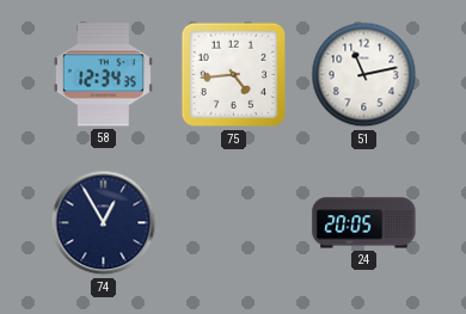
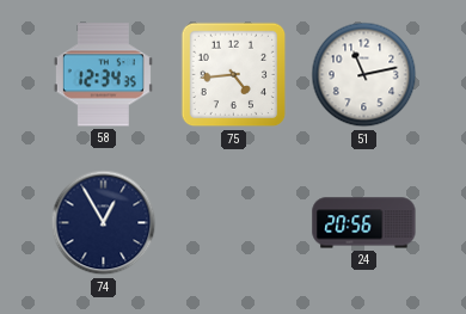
24: 20:05 -> 20:56
